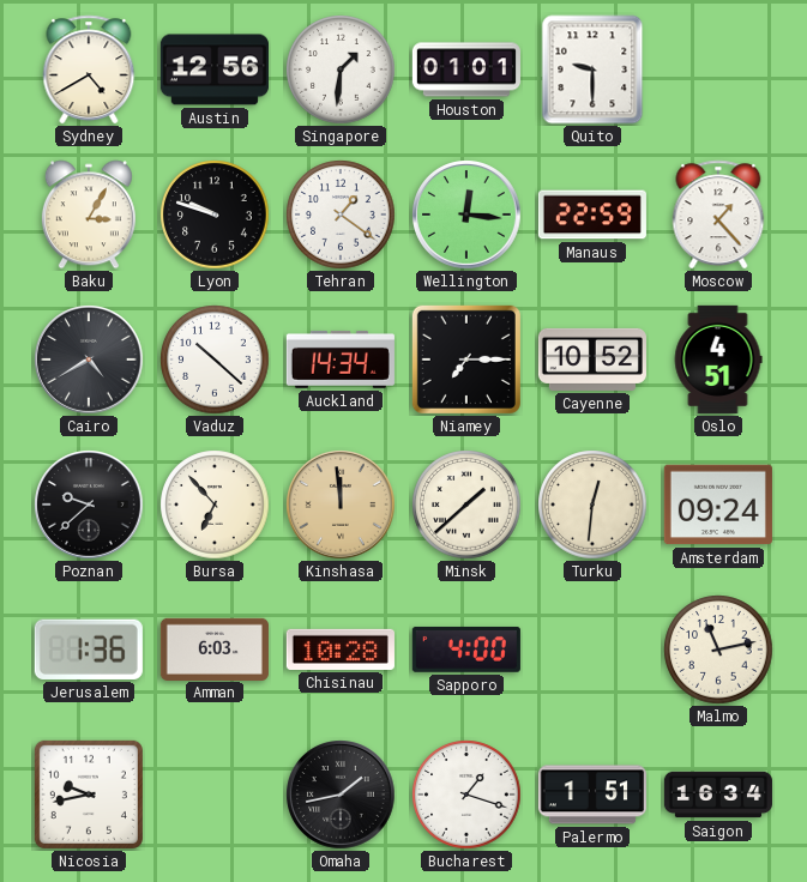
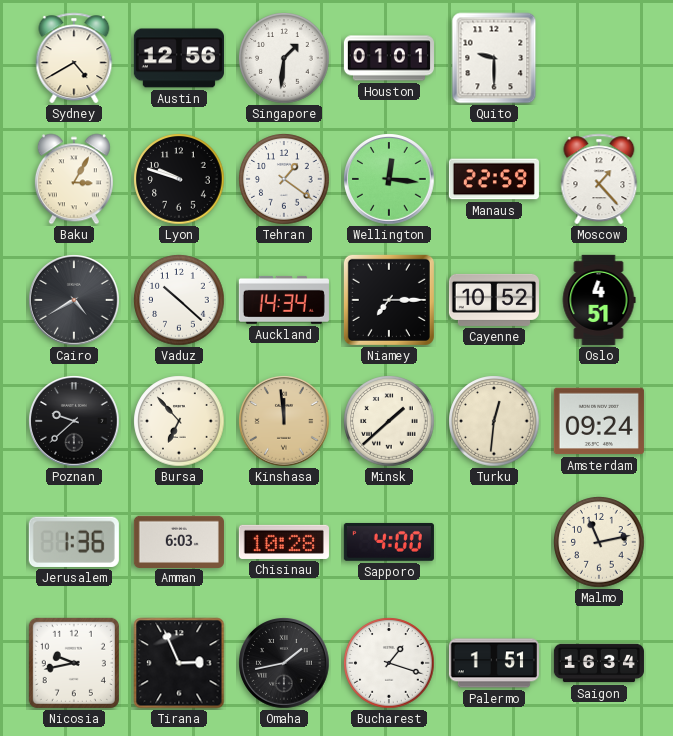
Tirana: none -> 2:56
